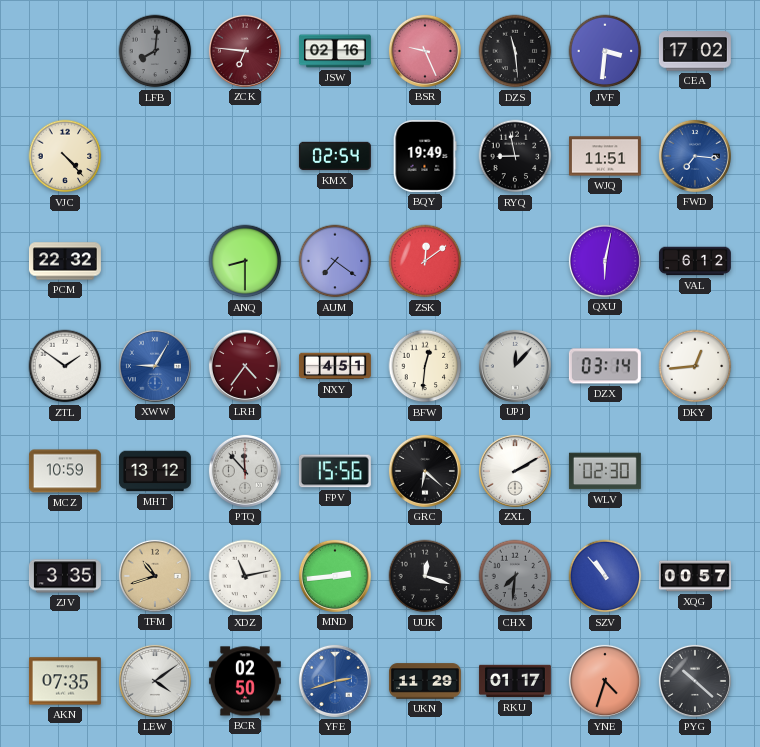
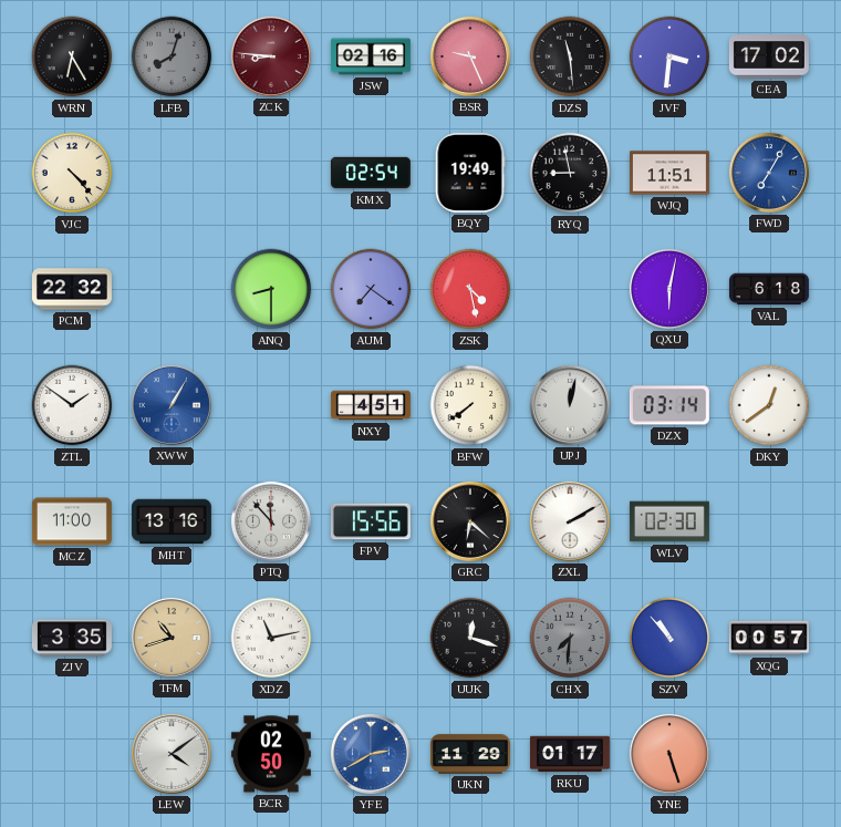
WRN: none -> 6:25
LFB: 8:01 -> 8:03
ZCK: 6:46 -> 8:46
FWD: 7:16 -> 7:05
ZSK: 12:09 -> 4:28
VAL: 6:12 -> 6:18
XWW: 9:05 -> 1:05
LRH: 4:36 -> none
BFW: 12:31 -> 7:39
UPJ: 12:07 -> 12:02
DKY: 12:44 -> 12:39
MCZ: 10:59 -> 11:00
MHT: 13:12 -> 13:16
MND: 2:44 -> none
AKN: 07:35 -> none
YFE: 2:42 -> 2:40
YNE: 4:33 -> 5:27
PYG: 10:22 -> none
